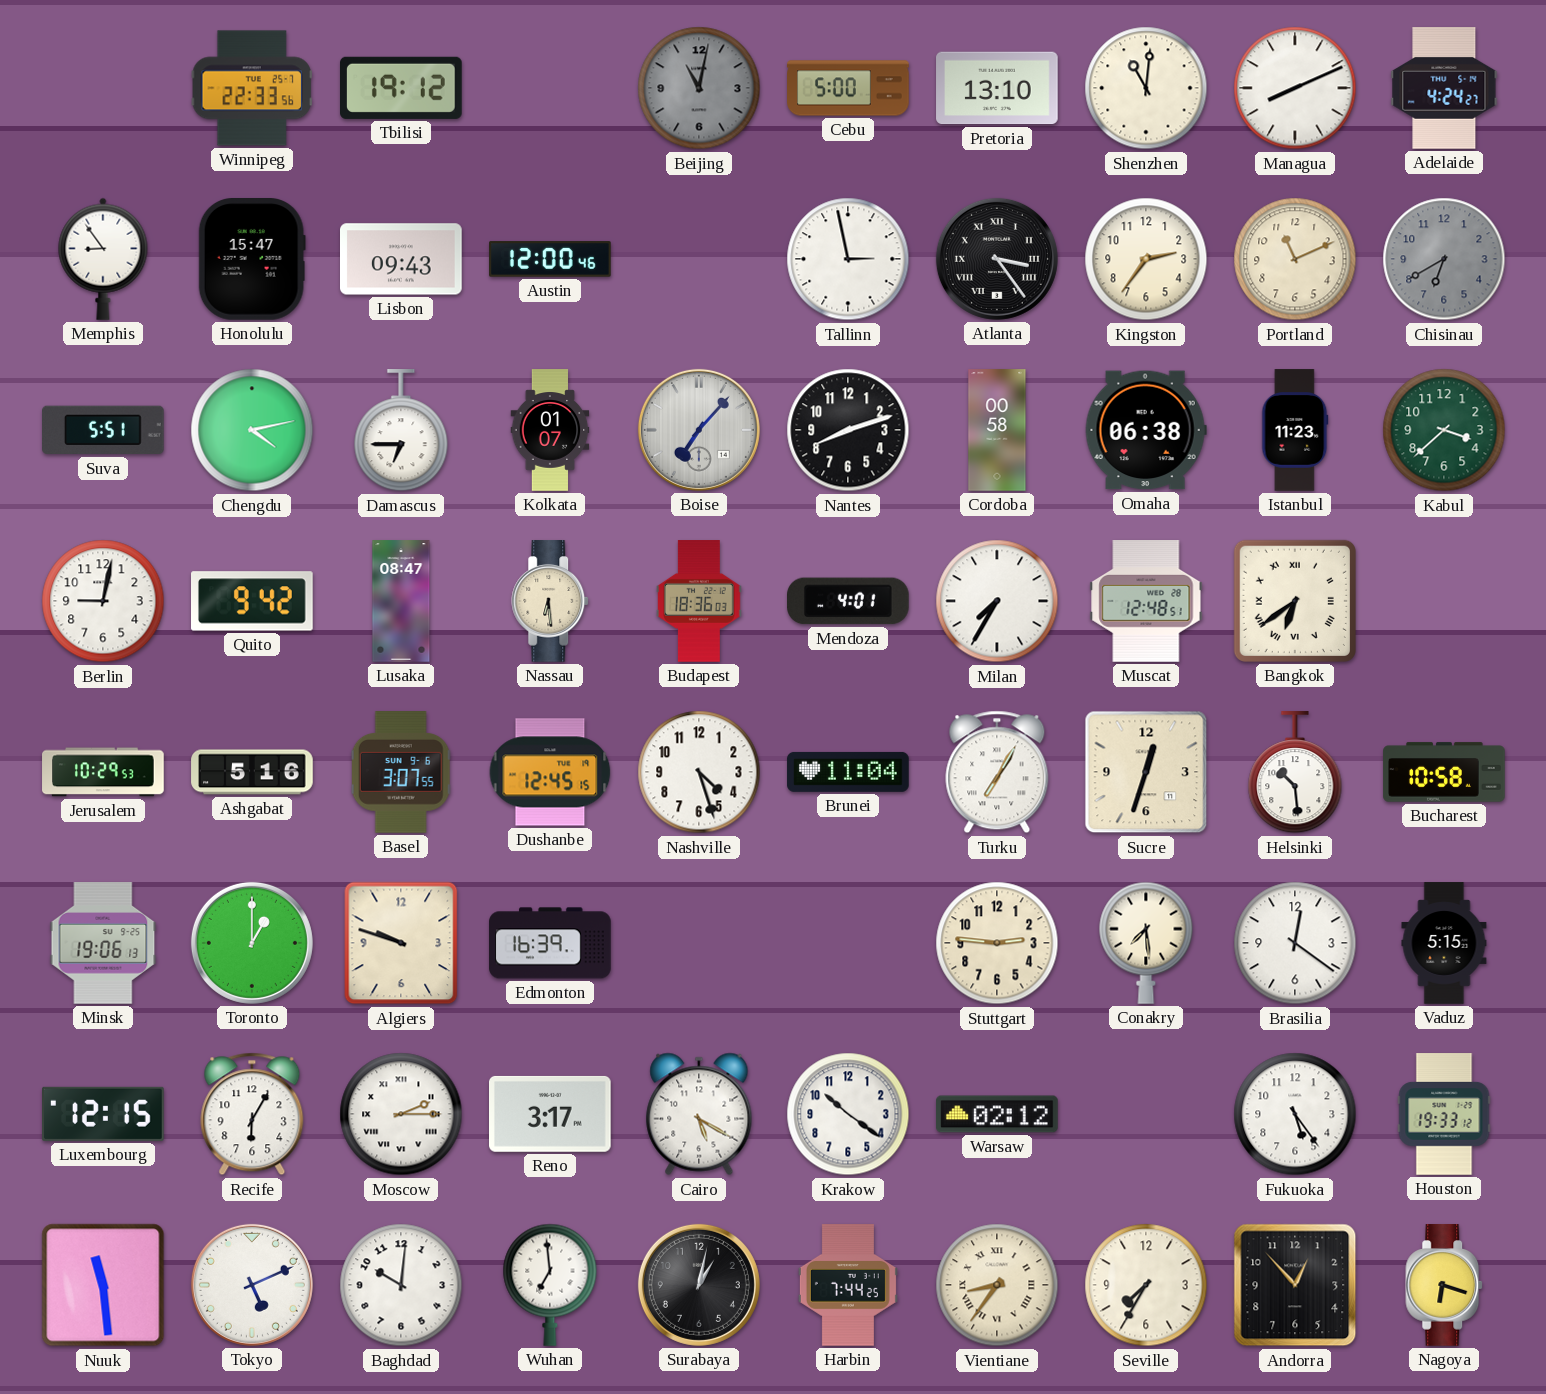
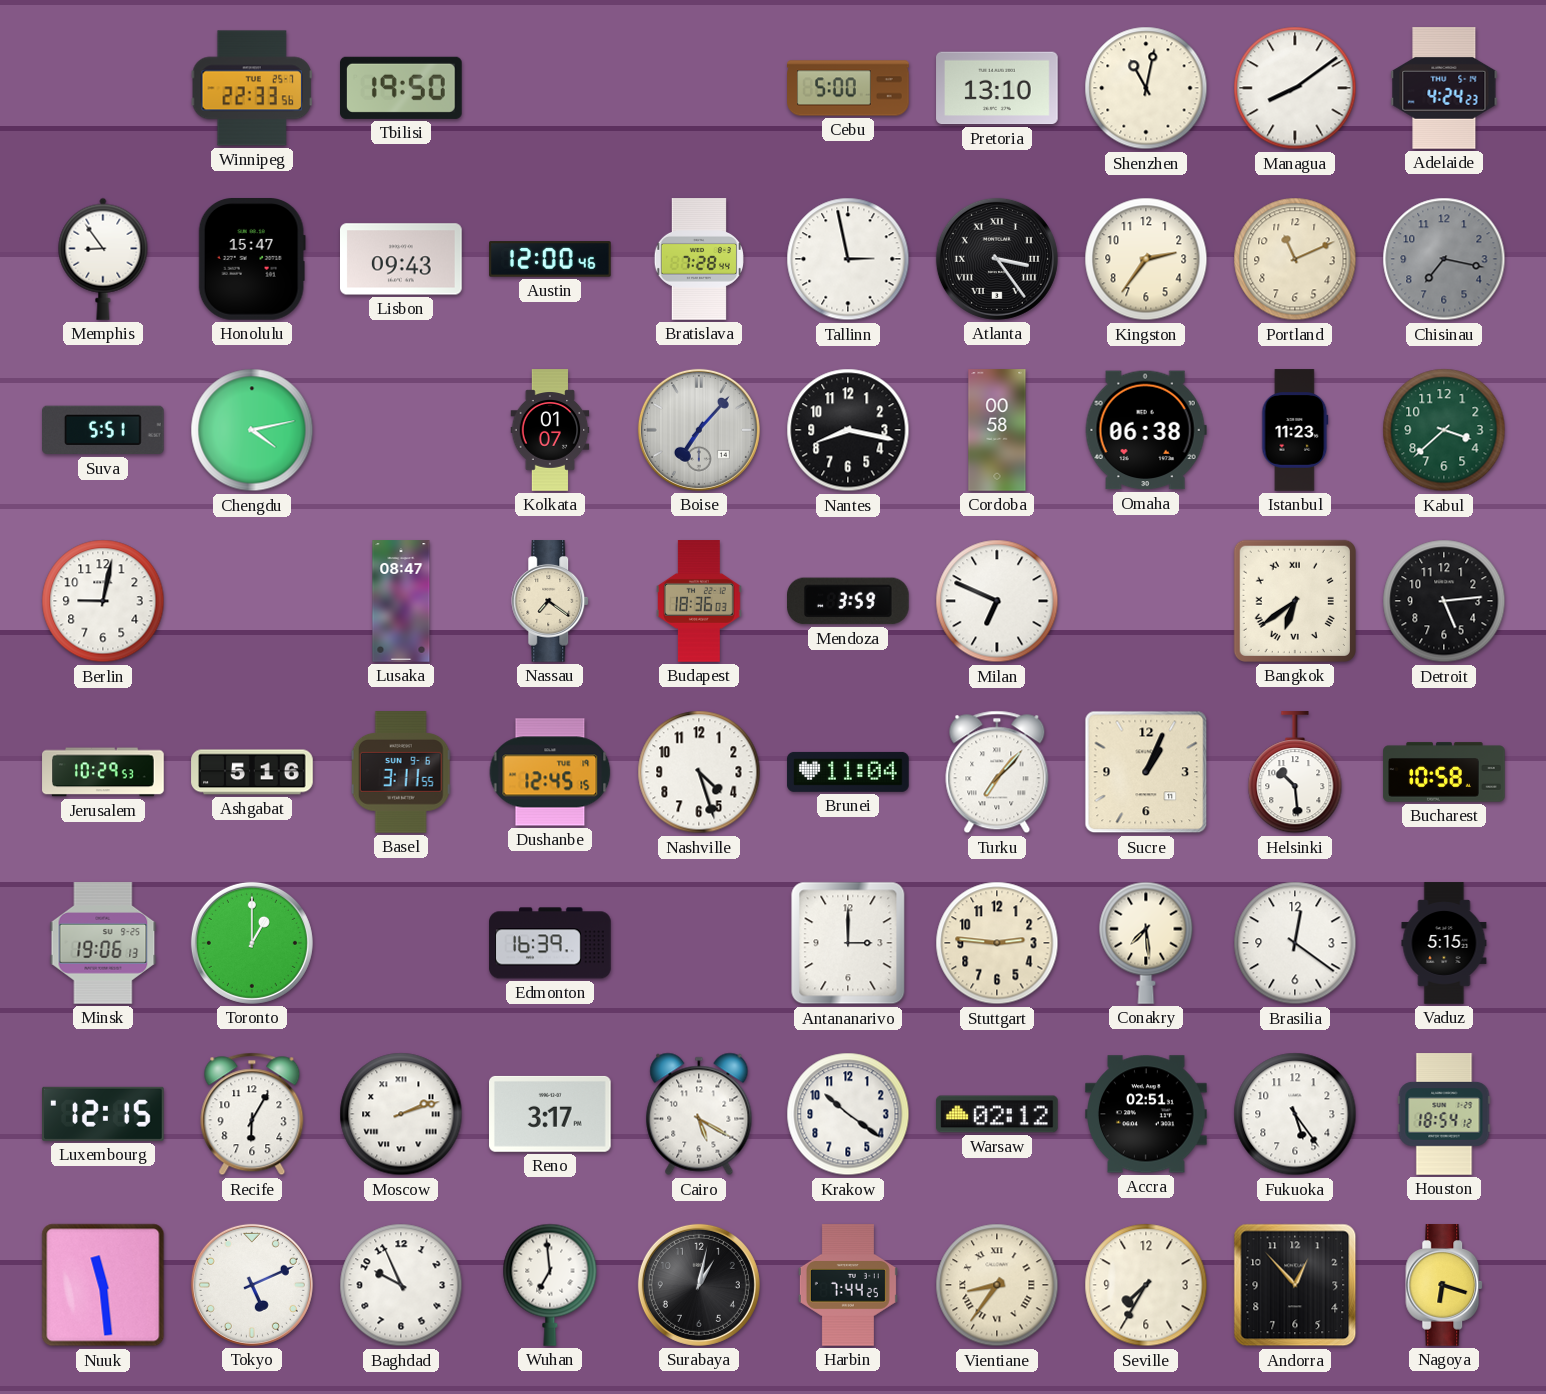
Tbilisi: 19:12 -> 19:50
Beijing: 11:02 -> none
Shenzhen: 11:01 -> 11:02
Managua: 8:11 -> 8:09
Adelaide: 4:24:27 -> 4:24:23
Bratislava: none -> 7:28
Chisinau: 6:40 -> 7:17
Damascus: 6:45 -> none
Nantes: 8:12 -> 8:17
Quito: 9:42 -> none
Nassau: 6:29 -> 7:21
Mendoza: 4:01 -> 3:59
Milan: 7:35 -> 6:49
Muscat: 12:48 -> none
Detroit: none -> 5:14
Basel: 3:07 -> 3:11
Turku: 7:05 -> 7:07
Sucre: 12:33 -> 1:04
Algiers: 9:48 -> none
Antananarivo: none -> 3:00
Moscow: 2:15 -> 2:12
Accra: none -> 02:51
Houston: 19:33 -> 18:54
Baghdad: 10:01 -> 9:56
